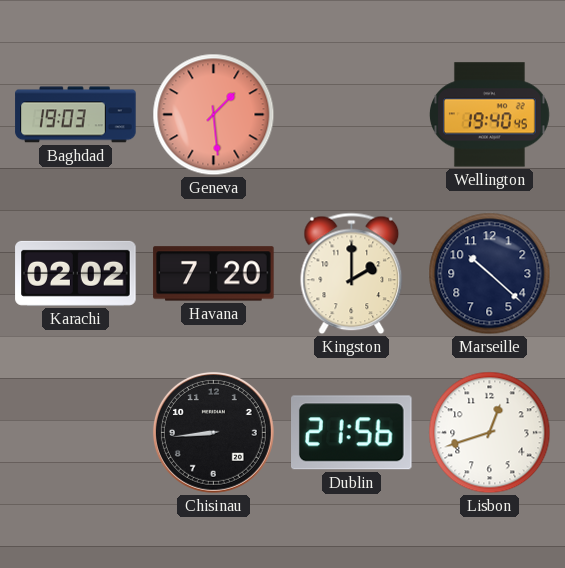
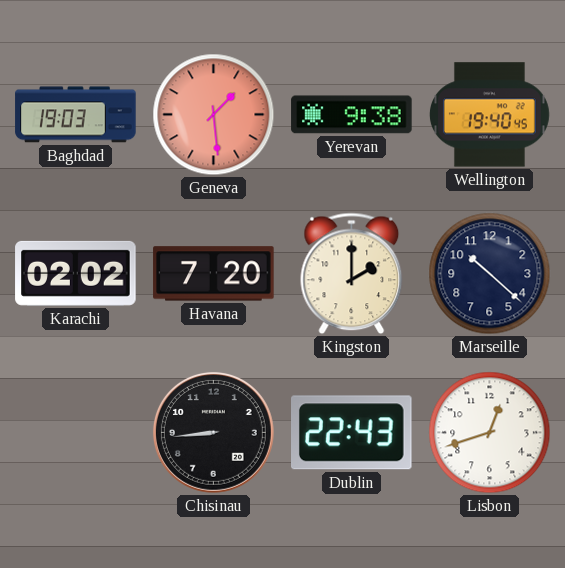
Yerevan: none -> 9:38
Dublin: 21:56 -> 22:43
